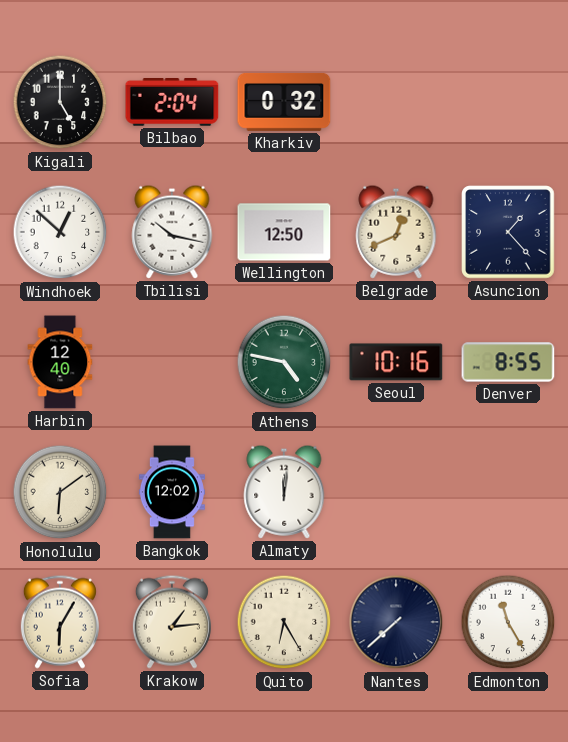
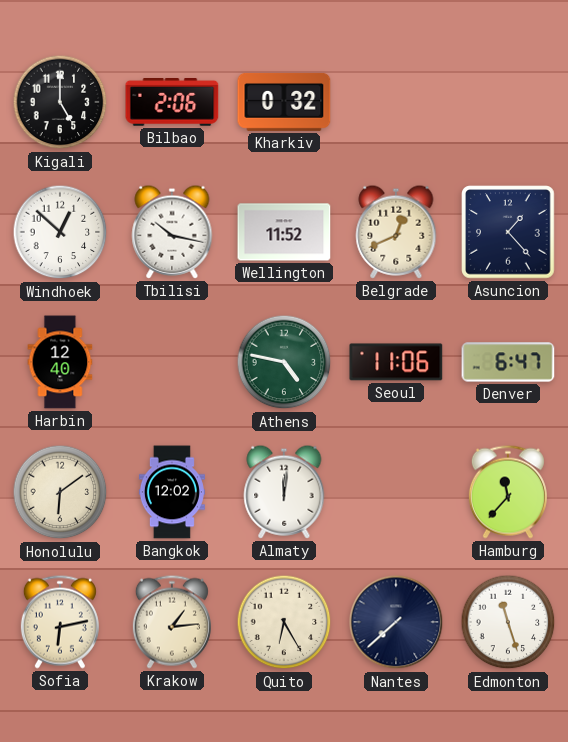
Bilbao: 2:04 -> 2:06
Wellington: 12:50 -> 11:52
Seoul: 10:16 -> 11:06
Denver: 8:55 -> 6:47
Hamburg: none -> 11:37
Sofia: 6:05 -> 6:13
Edmonton: 11:25 -> 11:27
